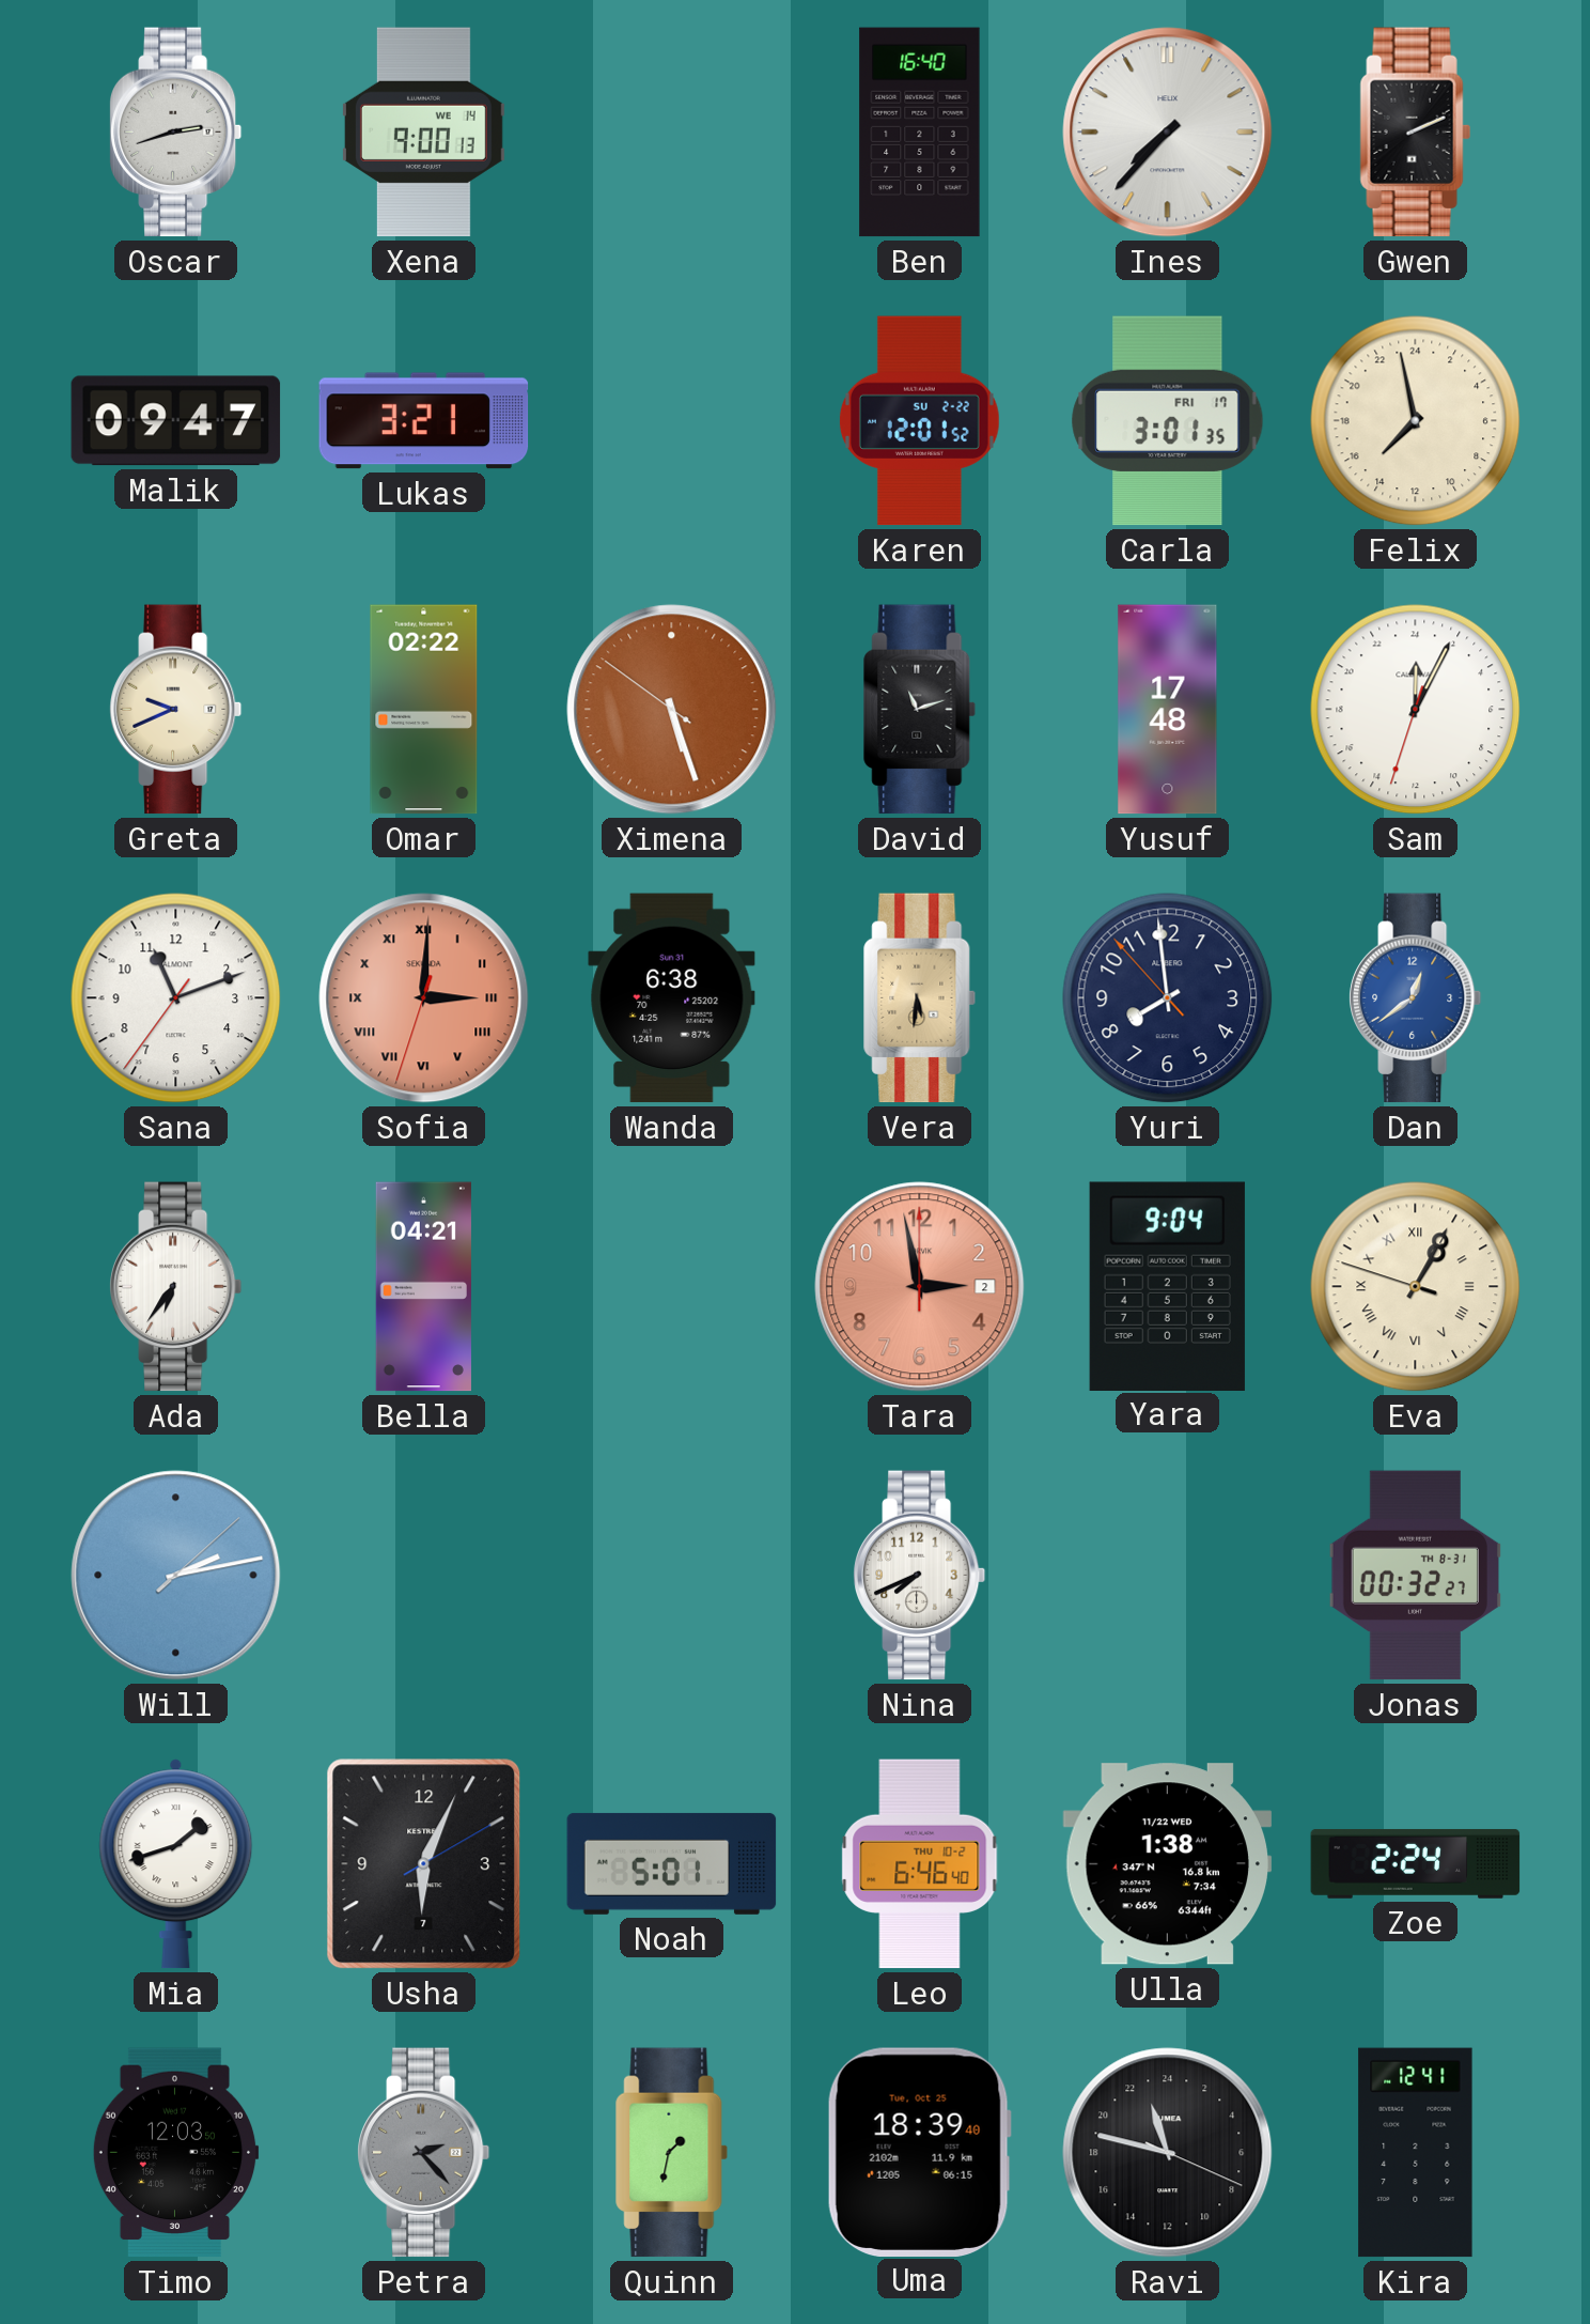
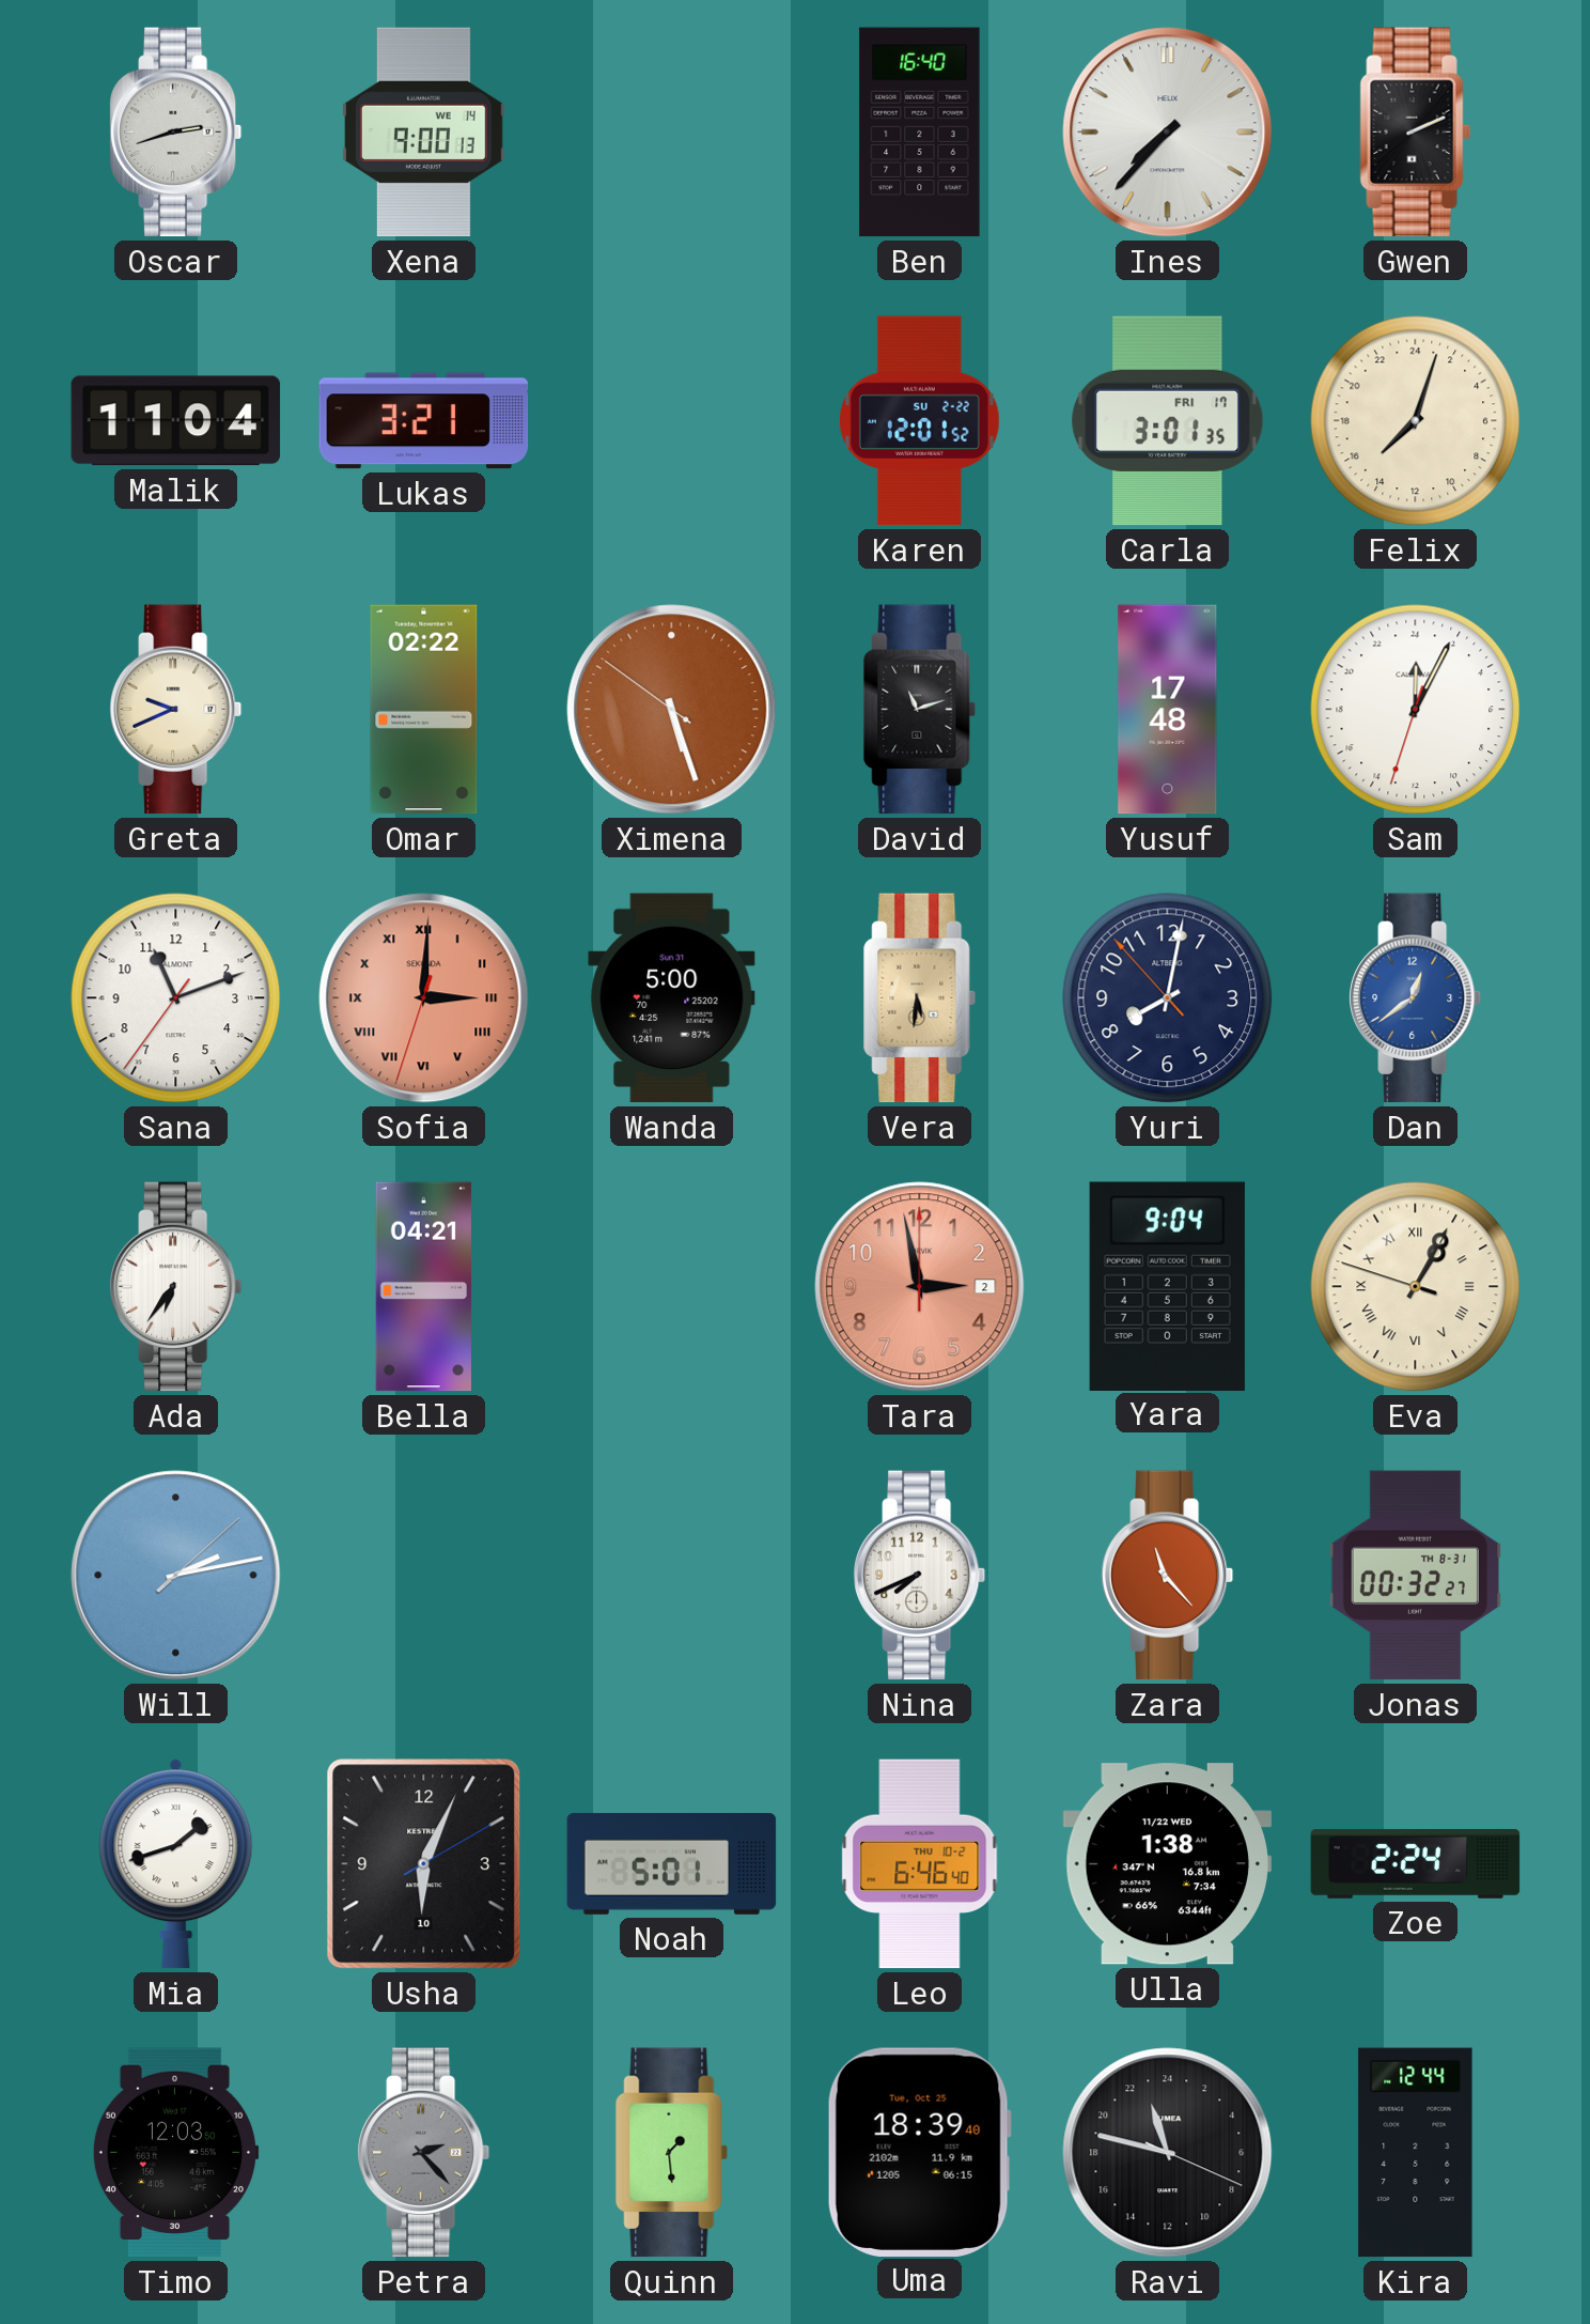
Malik: 09:47 -> 11:04
Felix: 14:58 -> 15:03
Wanda: 6:38 -> 5:00
Yuri: 7:58 -> 8:01
Zara: none -> 11:23
Usha date: 7 -> 10
Quinn: 1:32 -> 1:29
Kira: 12:41 -> 12:44
